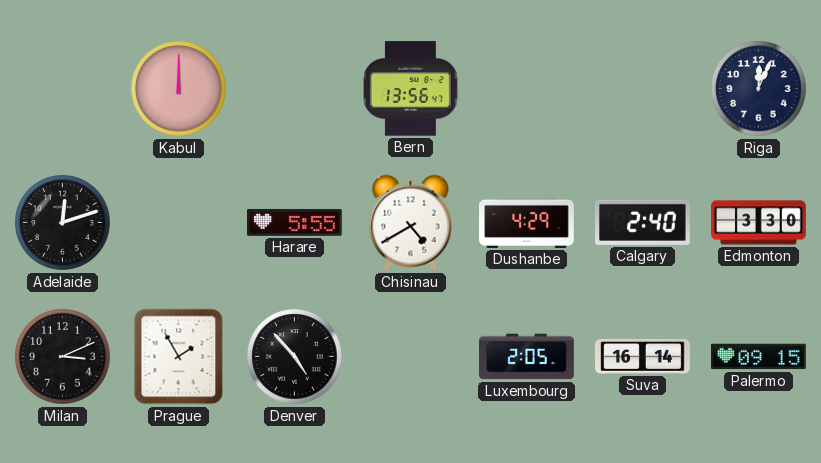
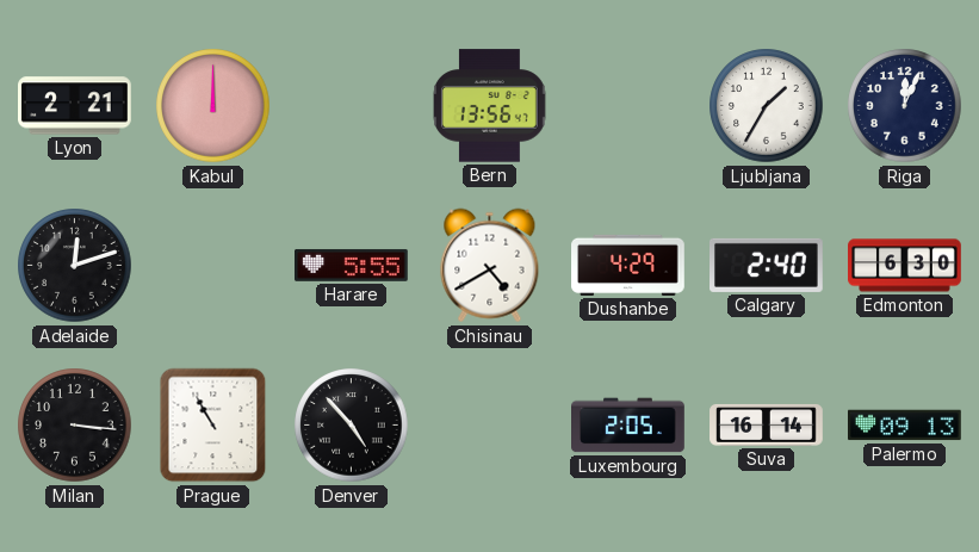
Lyon: none -> 2:21
Ljubljana: none -> 1:35
Edmonton: 3:30 -> 6:30
Milan: 3:11 -> 3:16
Prague: 1:55 -> 10:55
Palermo: 09:15 -> 09:13
